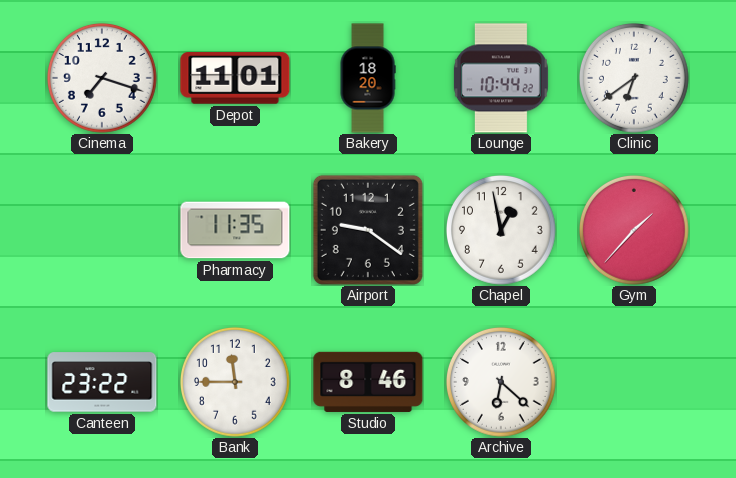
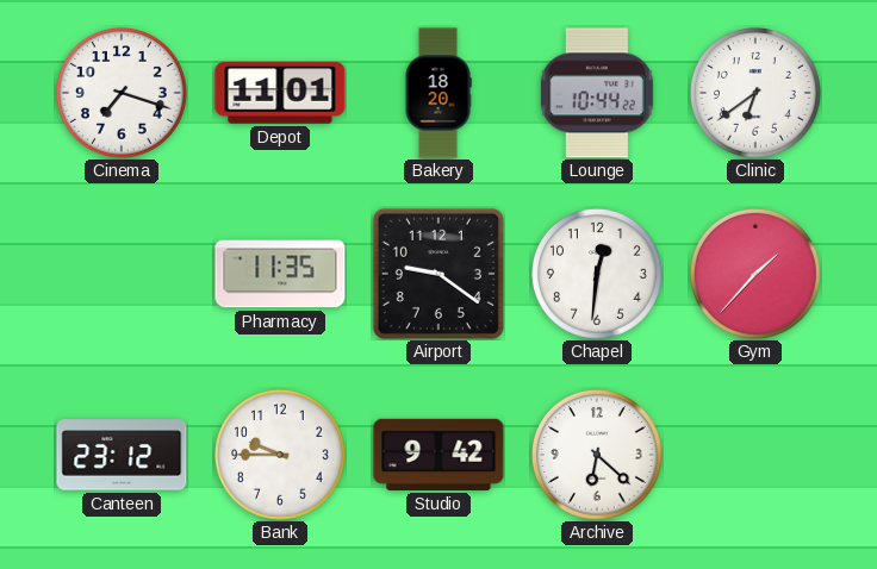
Chapel: 12:58 -> 12:31
Canteen: 23:22 -> 23:12
Bank: 11:45 -> 9:45
Studio: 8:46 -> 9:42
